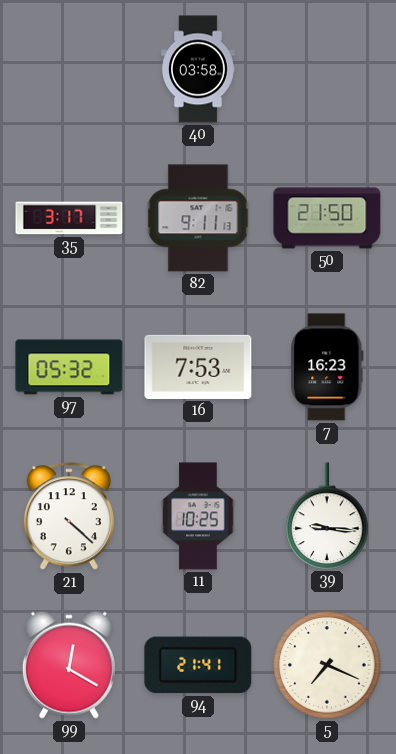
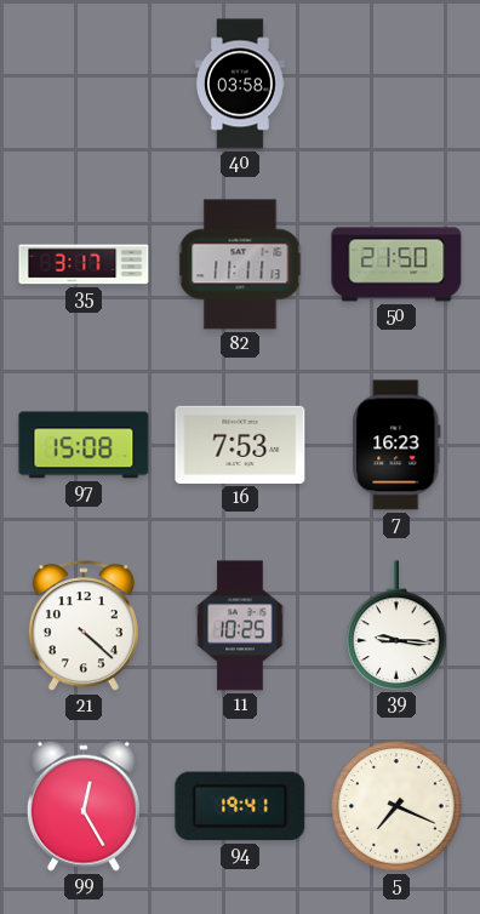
82: 9:11 -> 11:11
97: 05:32 -> 15:08
99: 12:20 -> 12:25
94: 21:41 -> 19:41
